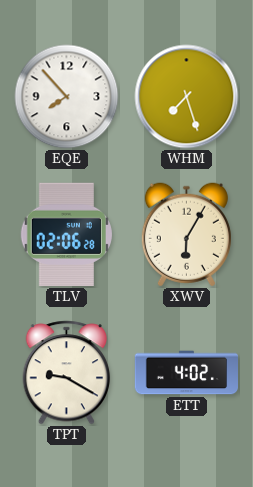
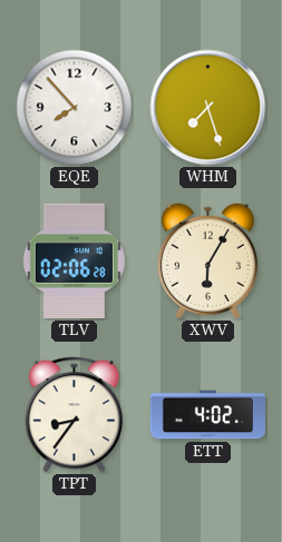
TPT: 9:20 -> 8:36
